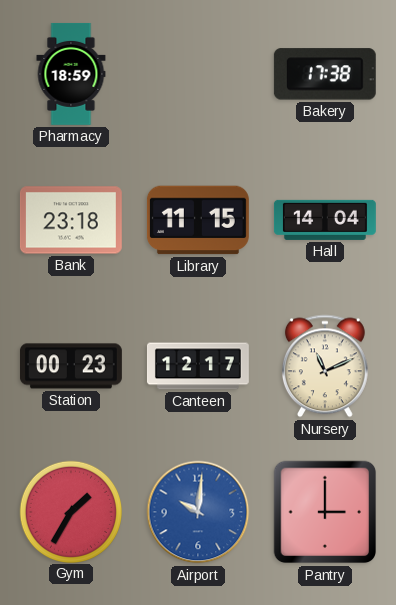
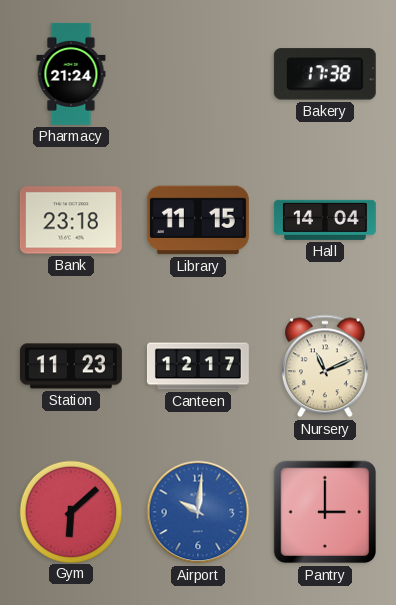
Pharmacy: 18:59 -> 21:24
Station: 00:23 -> 11:23
Gym: 1:35 -> 6:08
